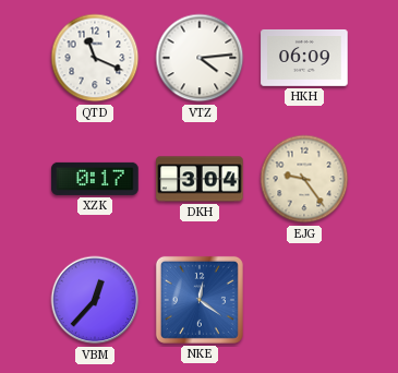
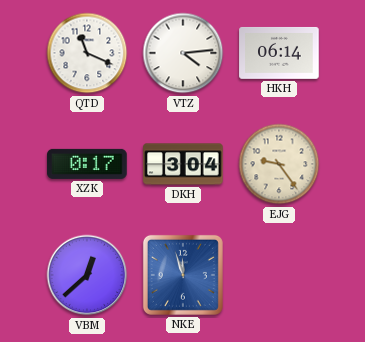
HKH: 06:09 -> 06:14
VBM: 12:37 -> 12:38
NKE: 12:21 -> 11:57
